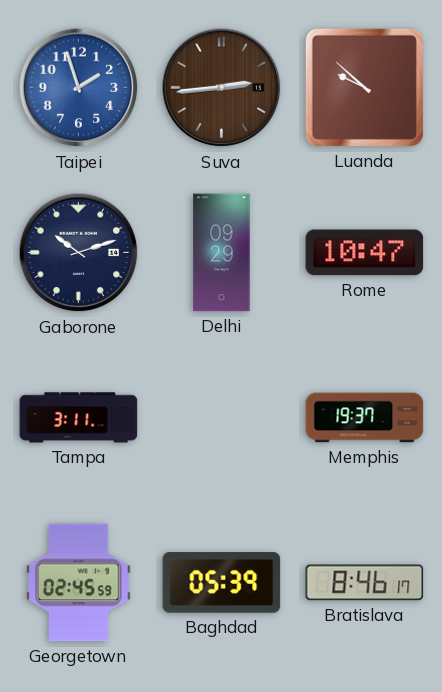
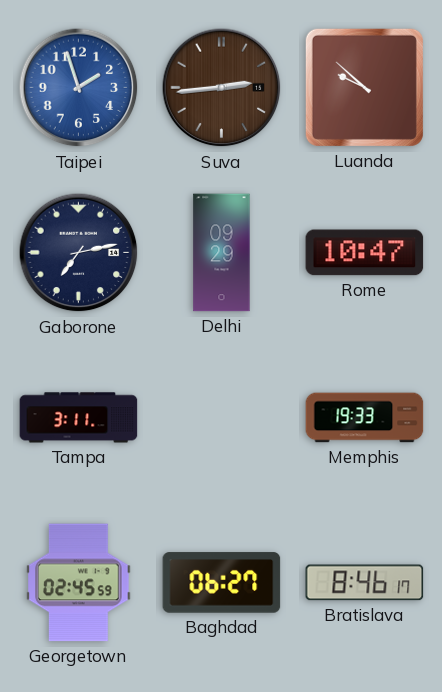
Gaborone: 10:12 -> 7:13
Memphis: 19:37 -> 19:33
Baghdad: 05:39 -> 06:27
